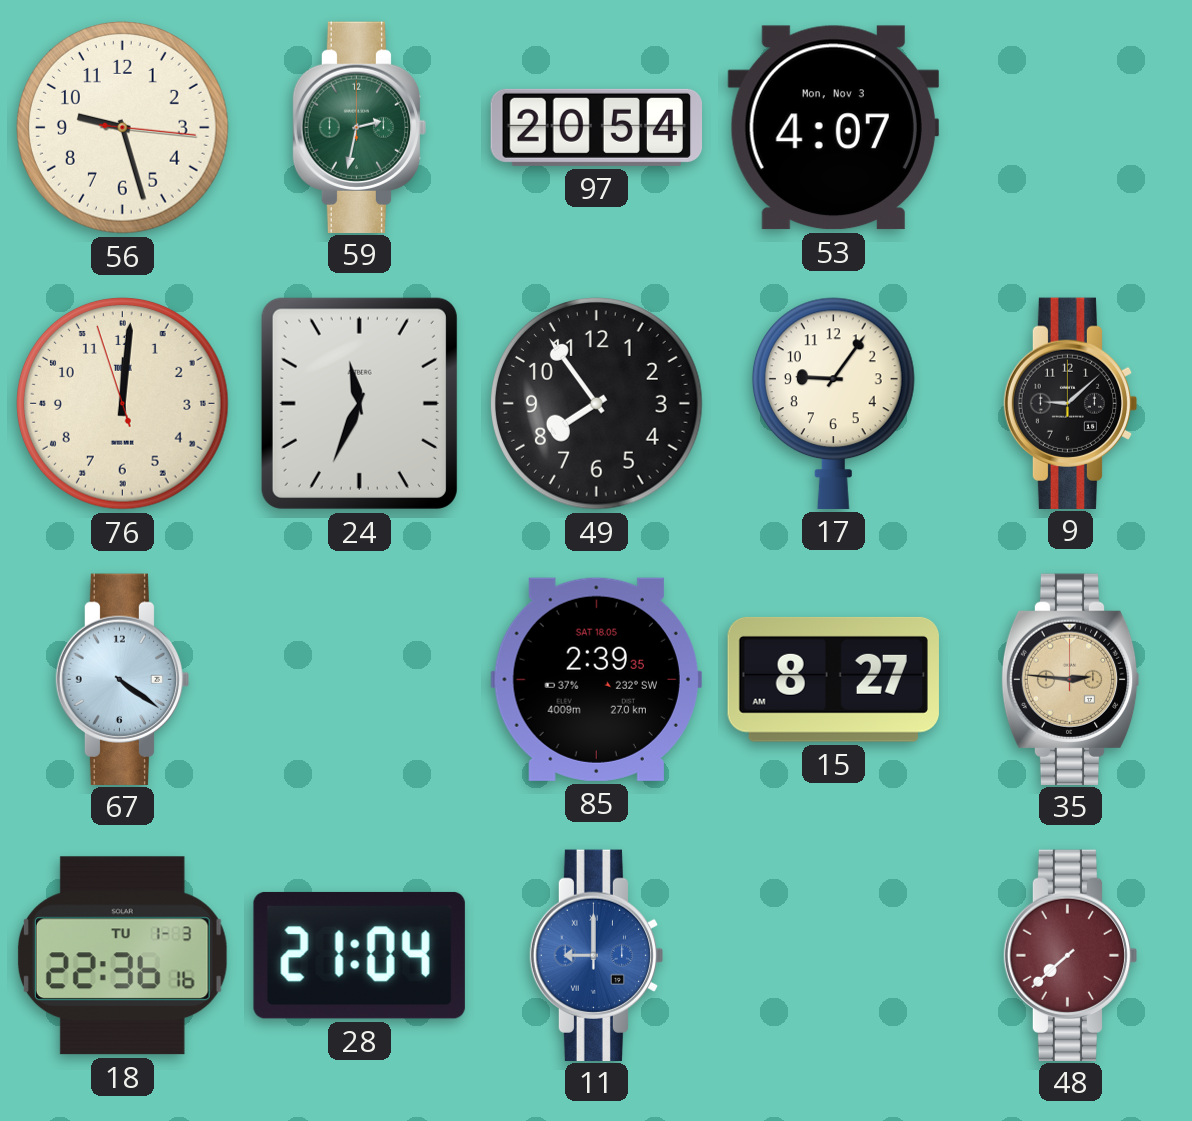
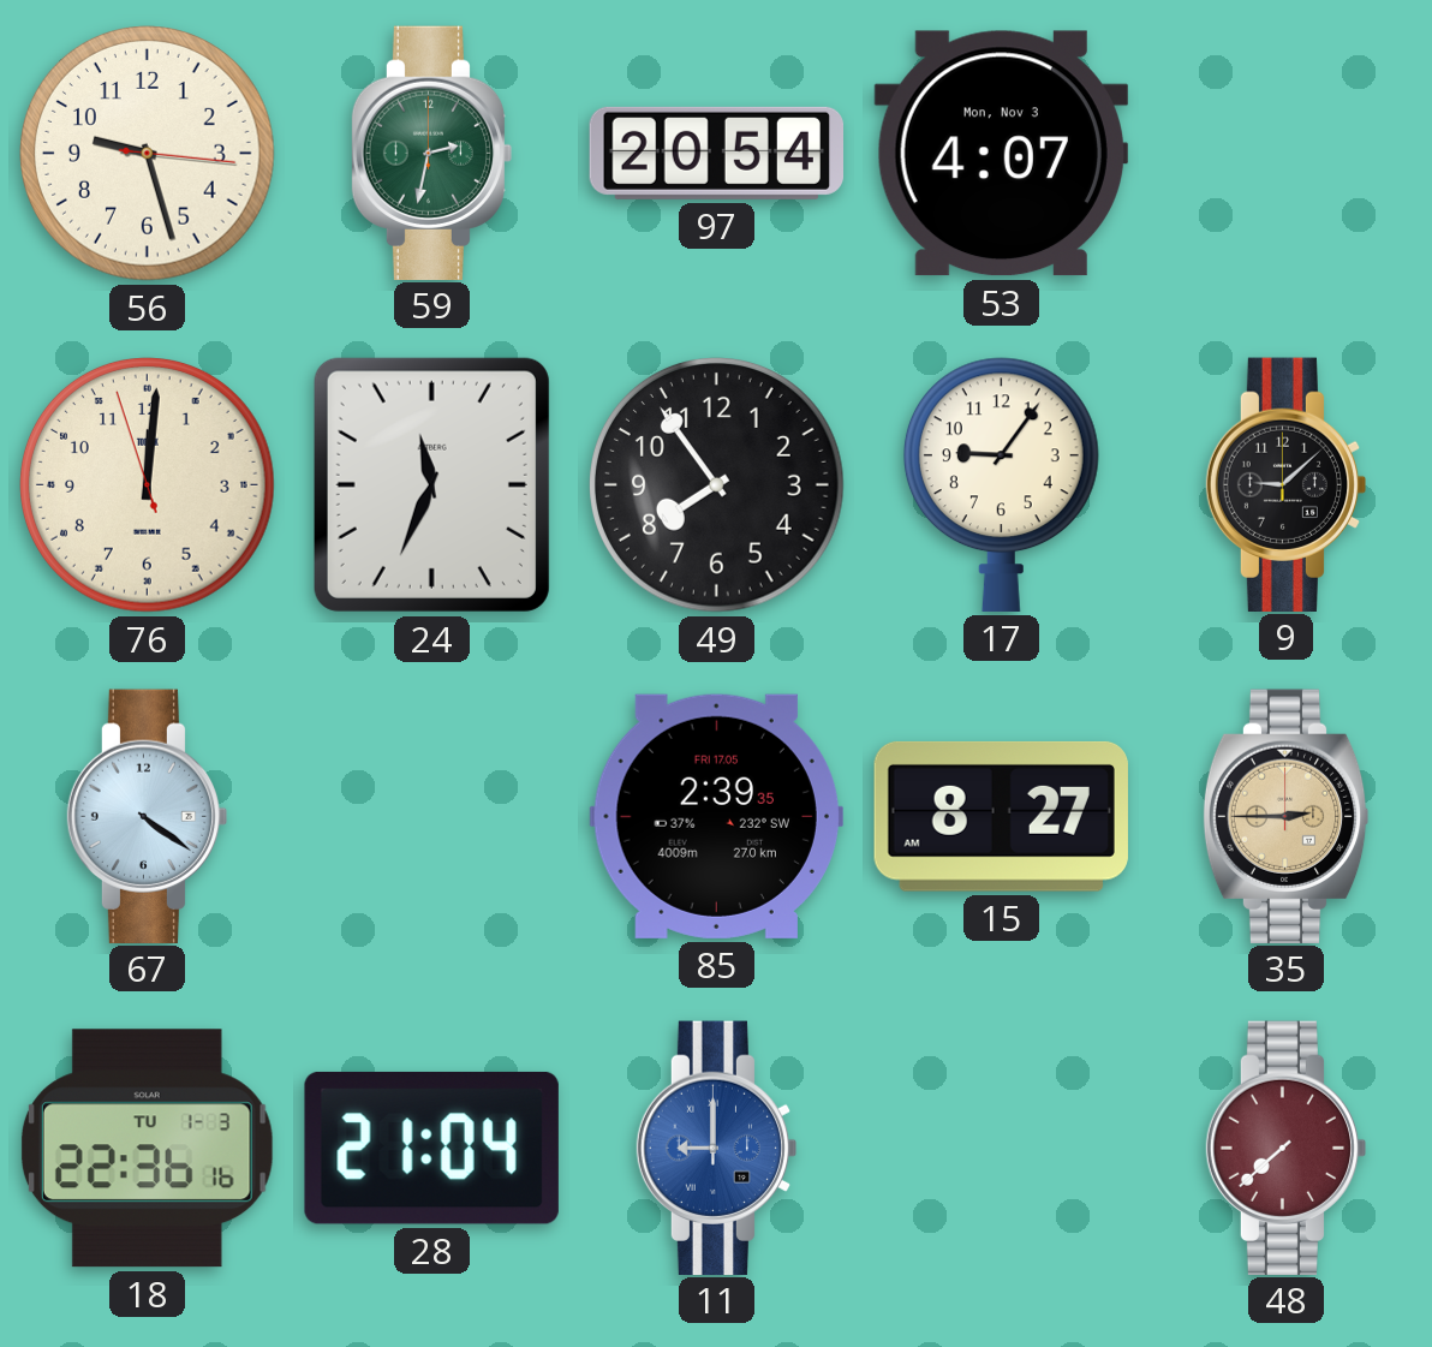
85 date: SAT 18.05 -> FRI 17.05
35: 2:46 -> 2:45
